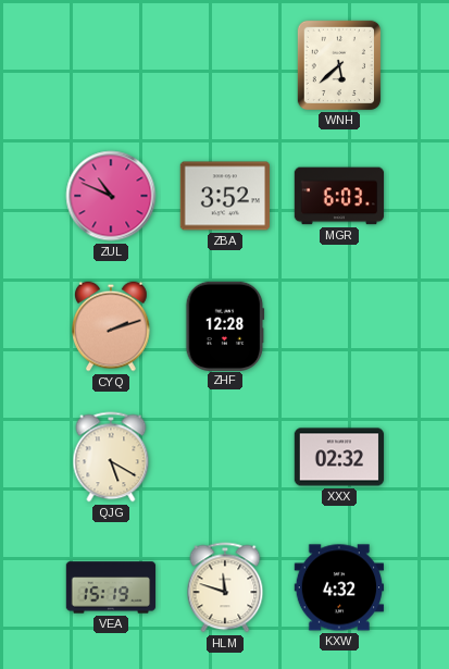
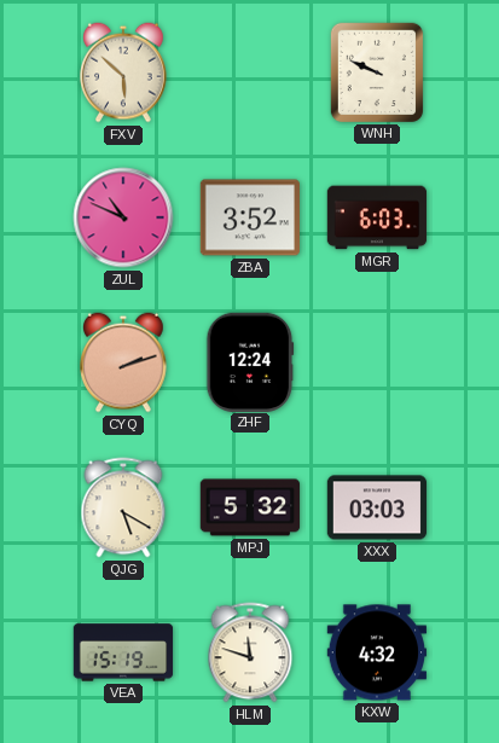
FXV: none -> 5:52
WNH: 5:38 -> 9:49
ZHF: 12:28 -> 12:24
MPJ: none -> 5:32
XXX: 02:32 -> 03:03
